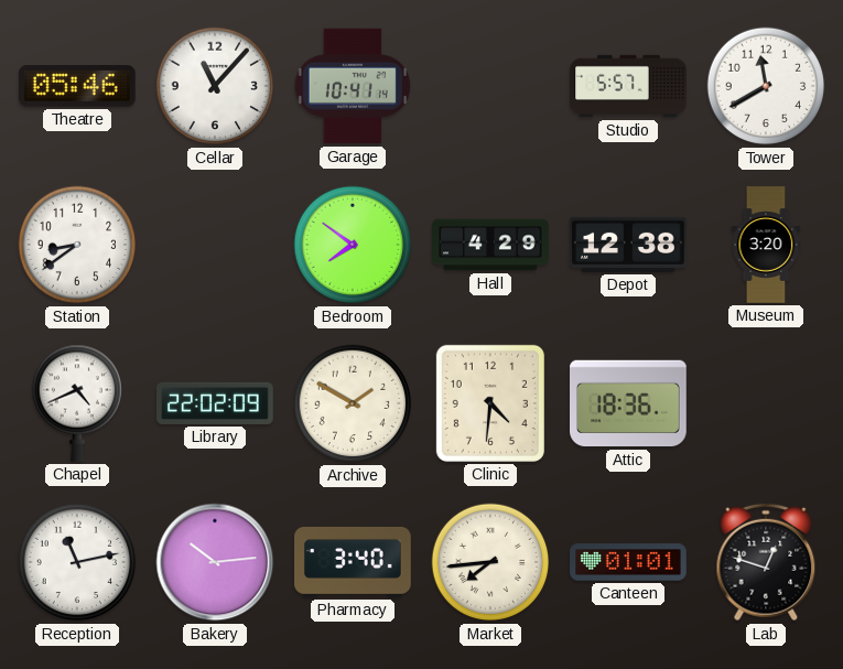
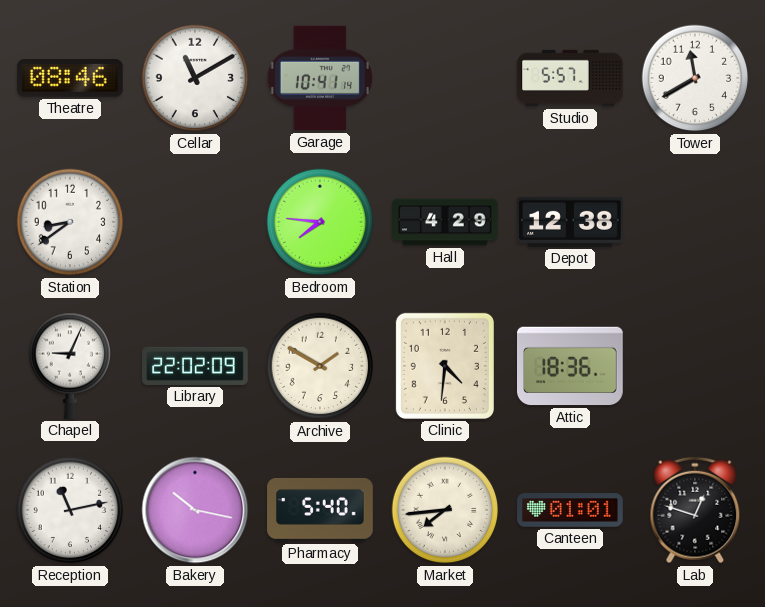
Theatre: 05:46 -> 08:46
Cellar: 11:07 -> 11:10
Bedroom: 7:51 -> 7:46
Museum: 3:20 -> none
Chapel: 4:41 -> 9:04
Bakery: 10:14 -> 10:17
Pharmacy: 3:40 -> 5:40
